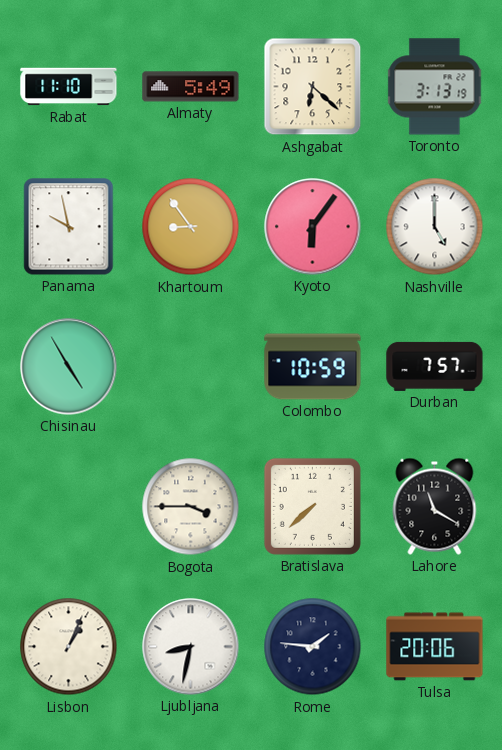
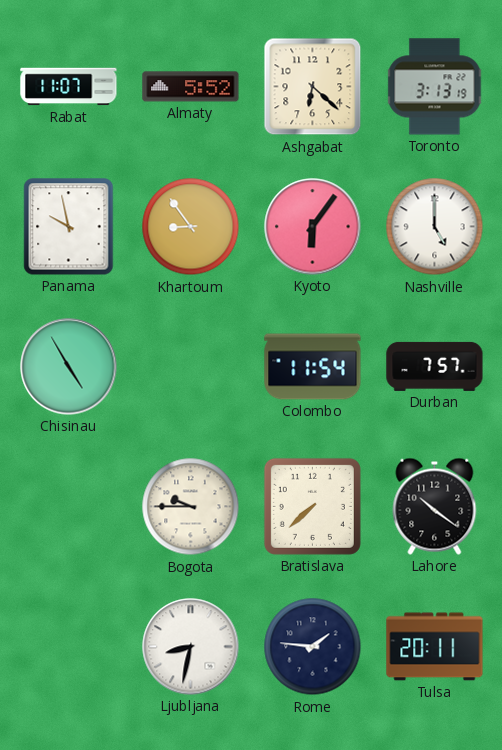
Rabat: 11:10 -> 11:07
Almaty: 5:49 -> 5:52
Colombo: 10:59 -> 11:54
Bogota: 3:45 -> 9:45
Lahore: 11:20 -> 10:21
Lisbon: 1:04 -> none
Tulsa: 20:06 -> 20:11
